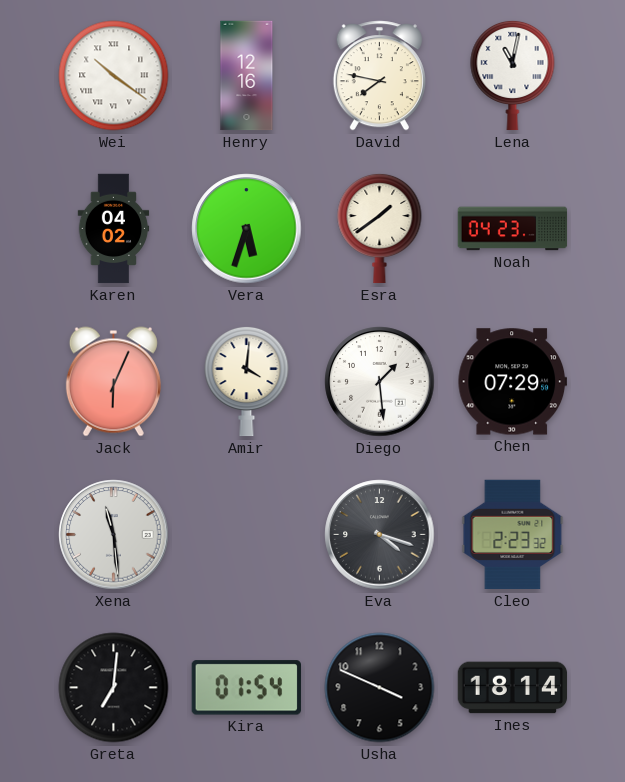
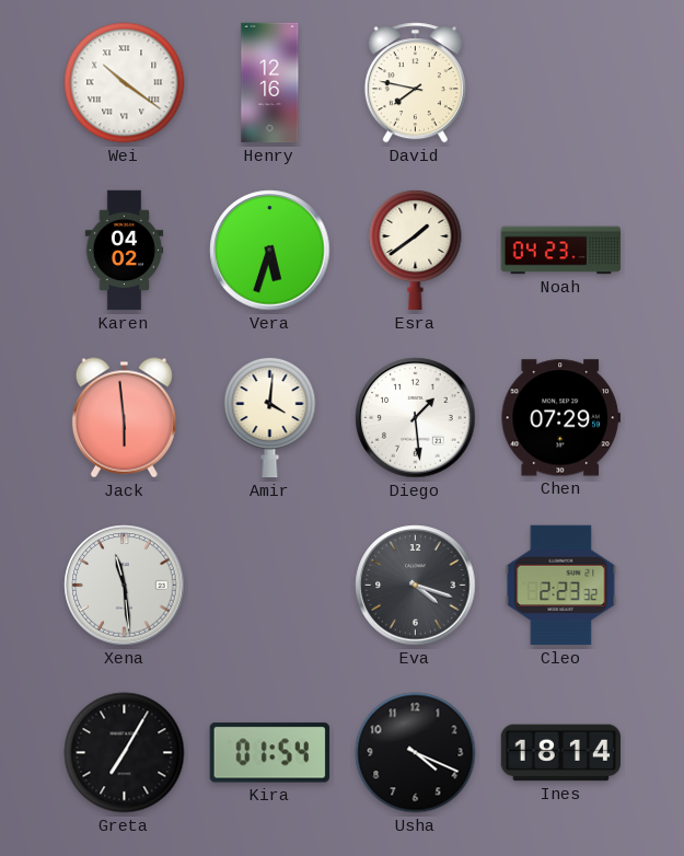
Lena: 11:02 -> none
Jack: 6:04 -> 5:59
Greta: 7:01 -> 7:05
Usha: 3:49 -> 4:19
